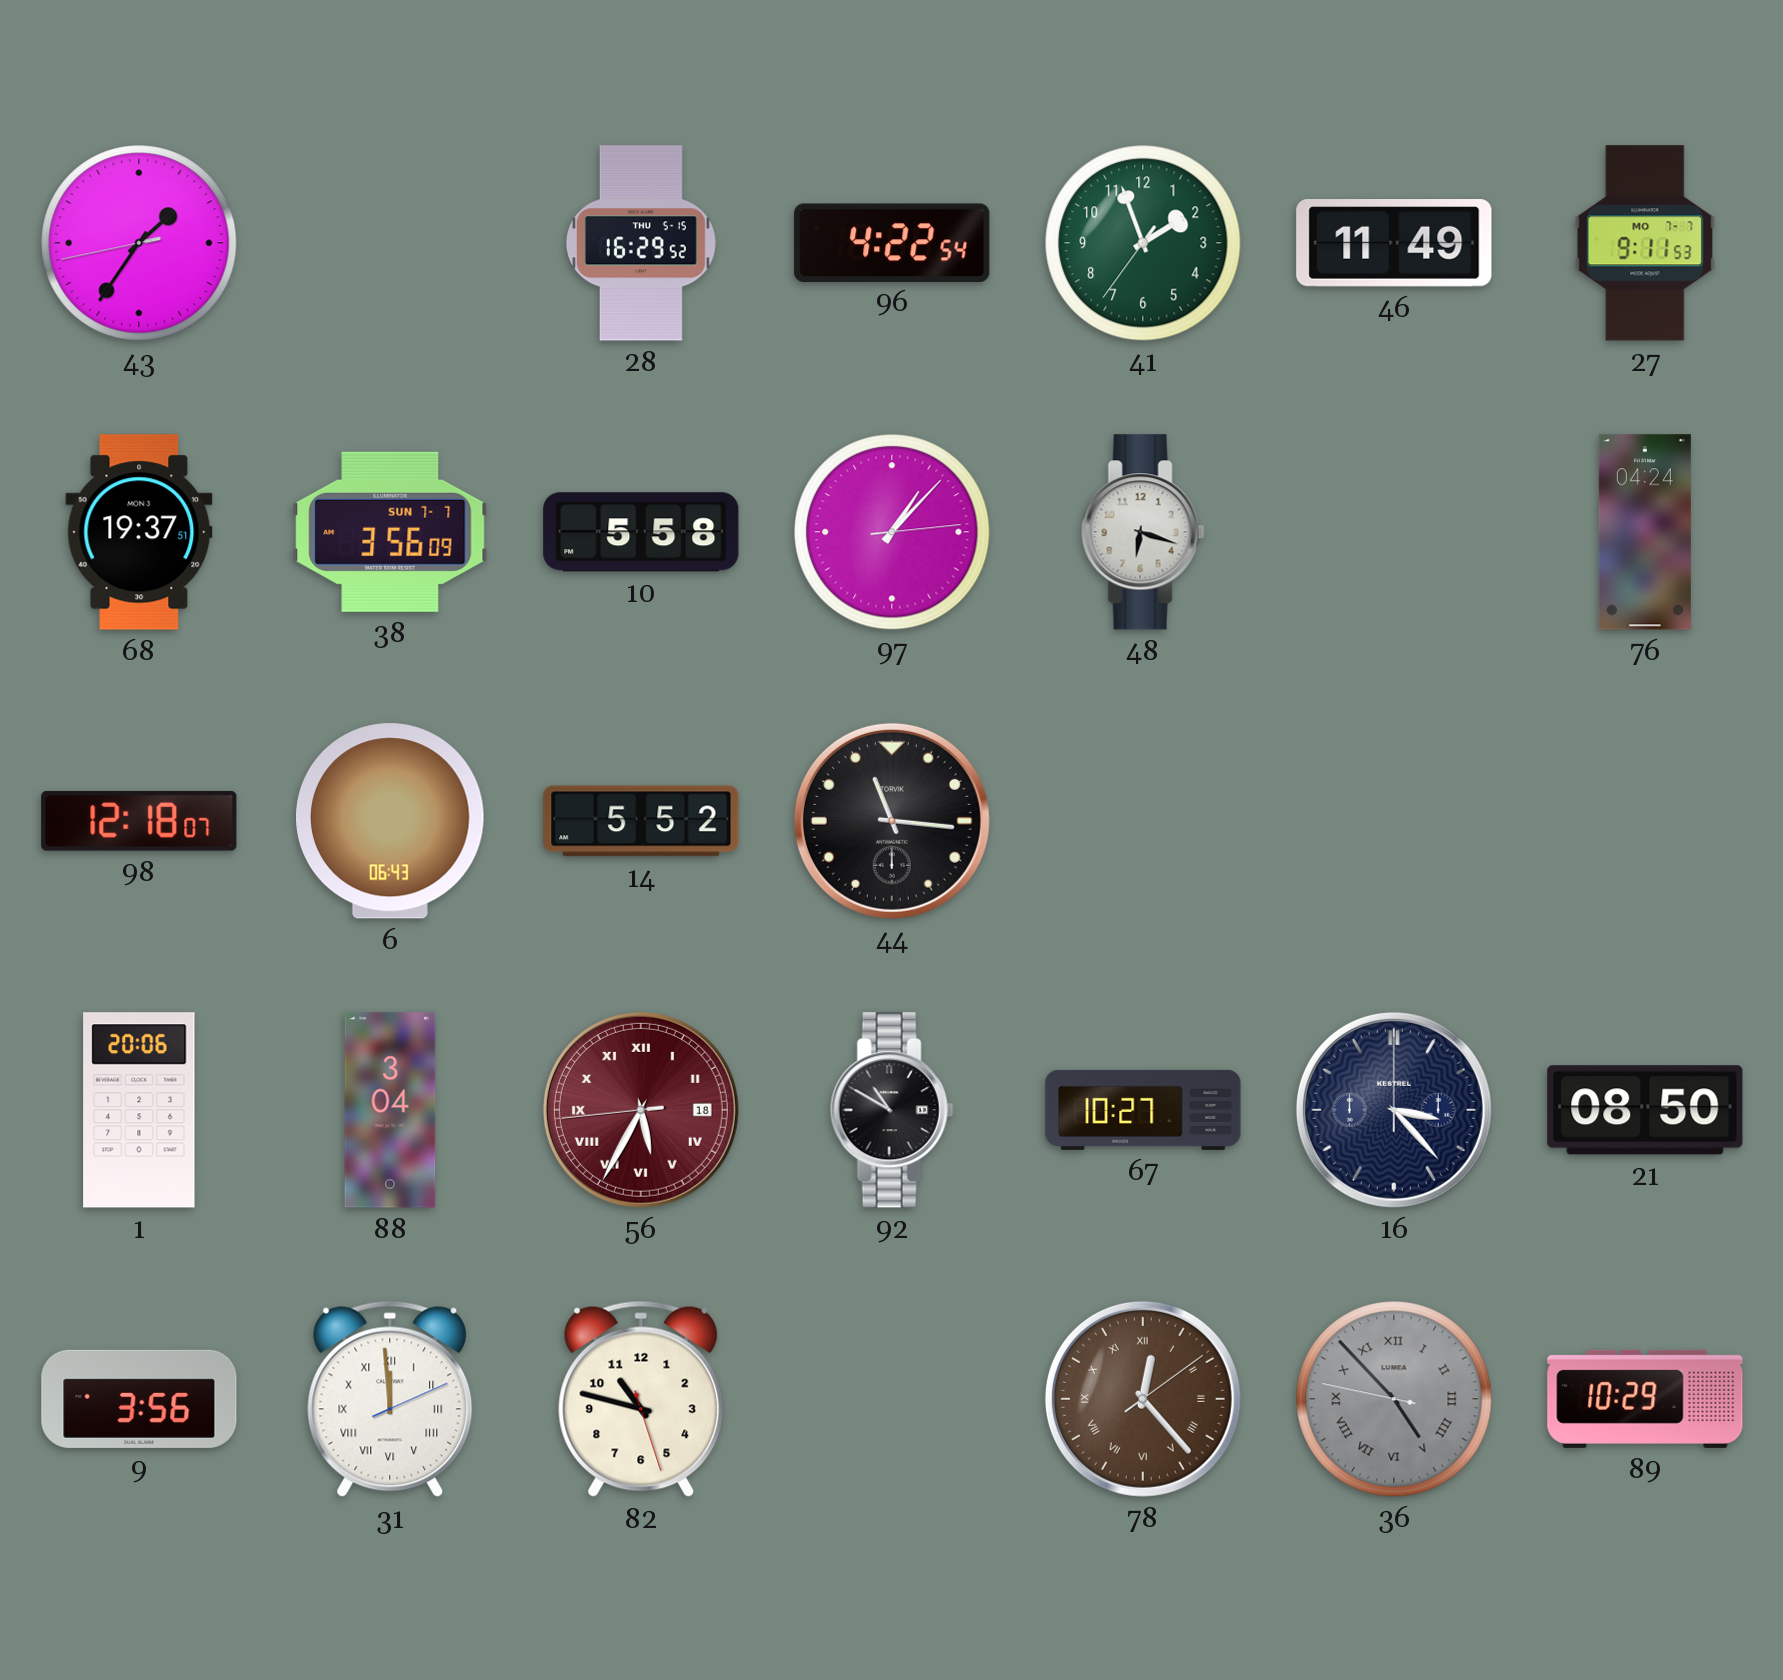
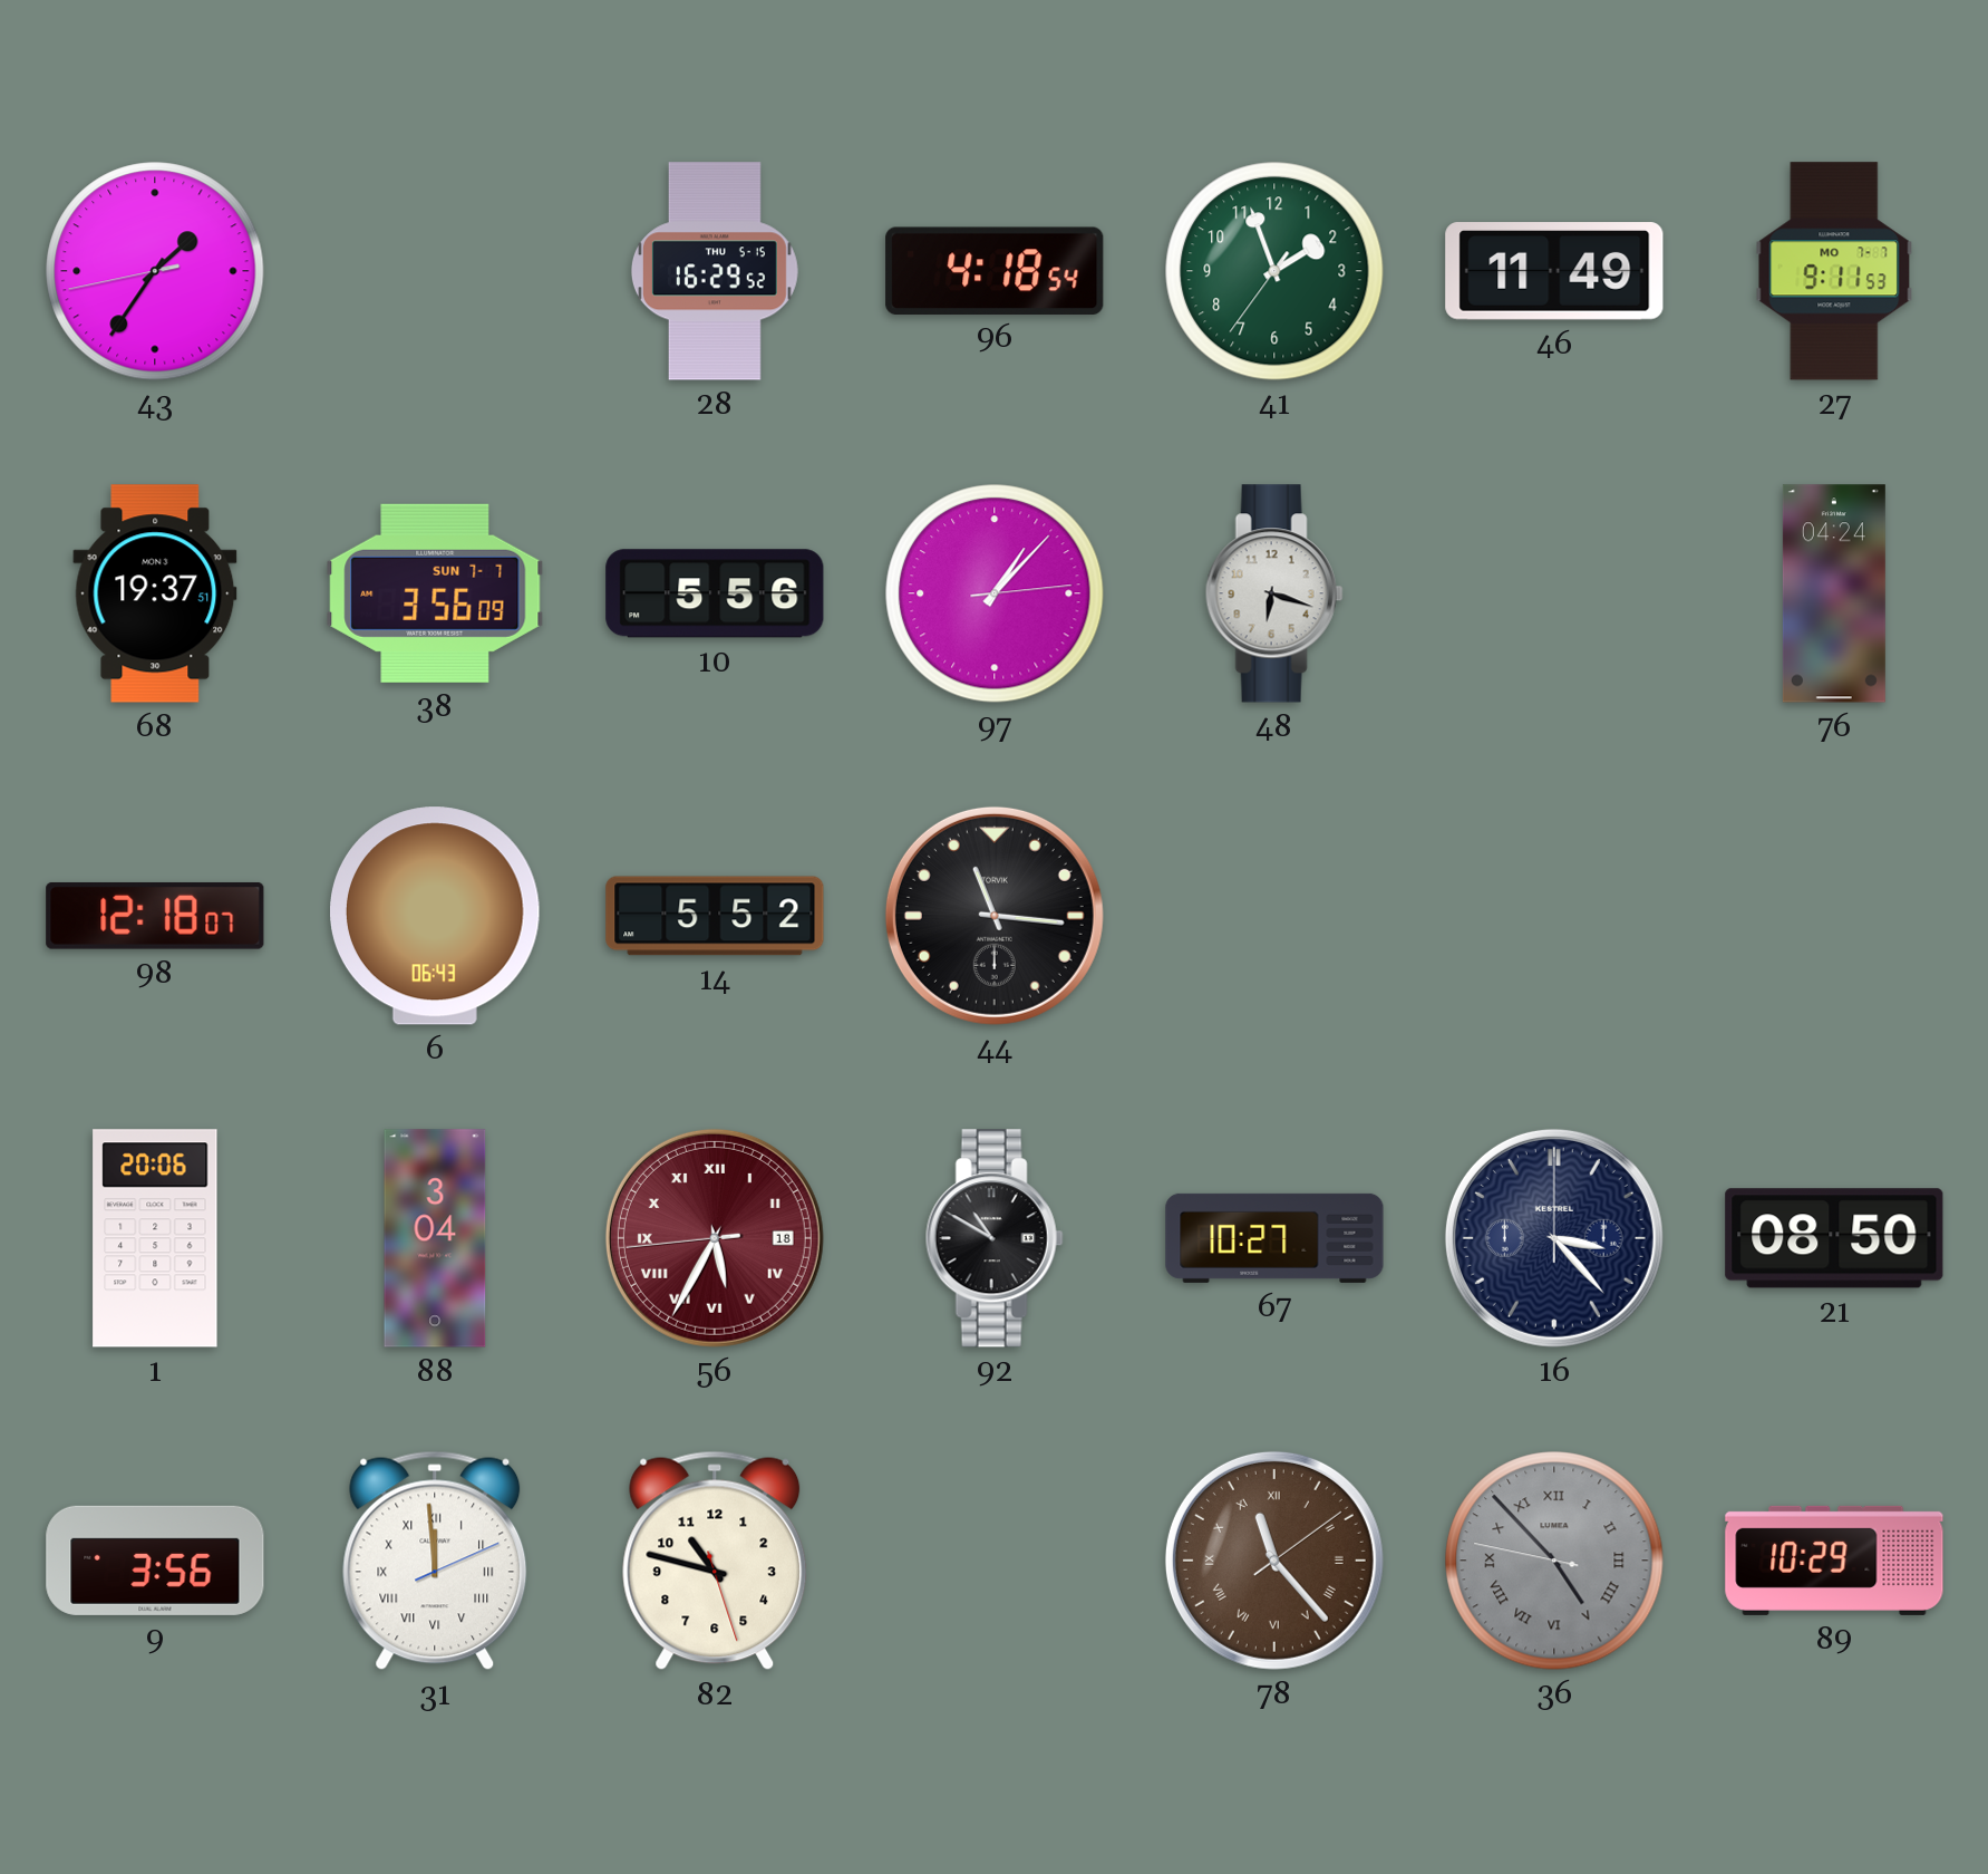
96: 4:22 -> 4:18
10: 5:58 -> 5:56
78: 12:23 -> 11:23
